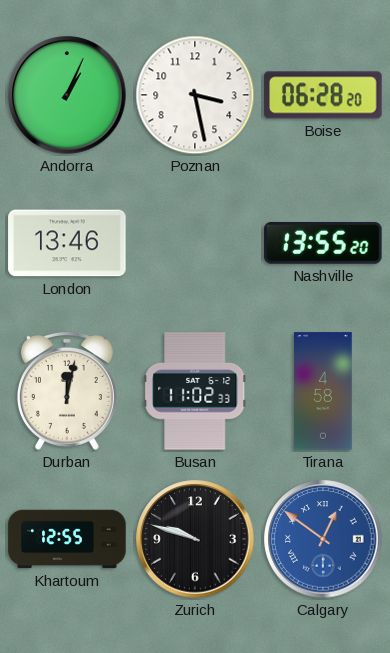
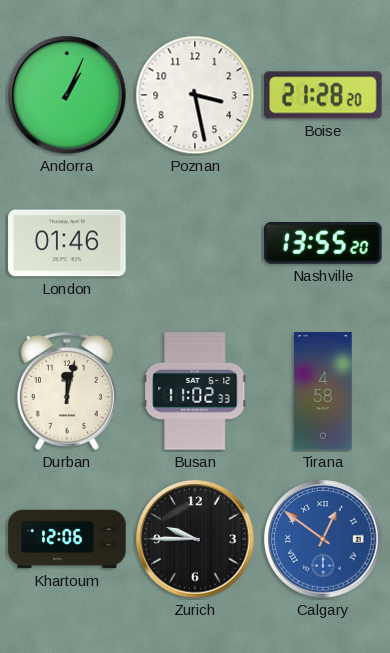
Boise: 06:28 -> 21:28
London: 13:46 -> 01:46
Khartoum: 12:55 -> 12:06
Zurich: 9:48 -> 9:45
